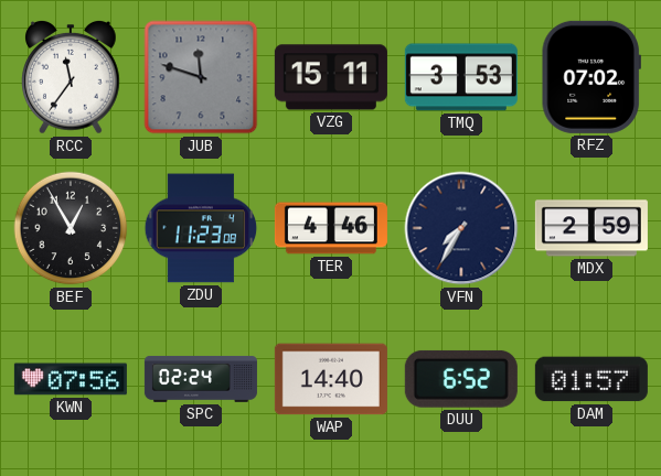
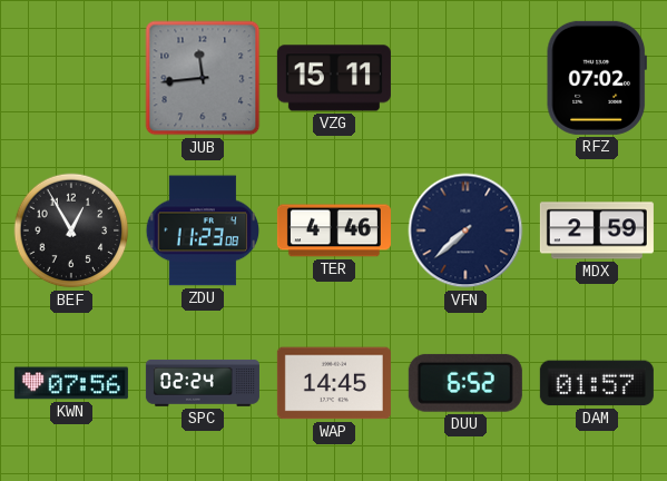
RCC: 11:36 -> none
JUB: 11:48 -> 11:44
TMQ: 3:53 -> none
VFN: 7:35 -> 7:38
WAP: 14:40 -> 14:45
